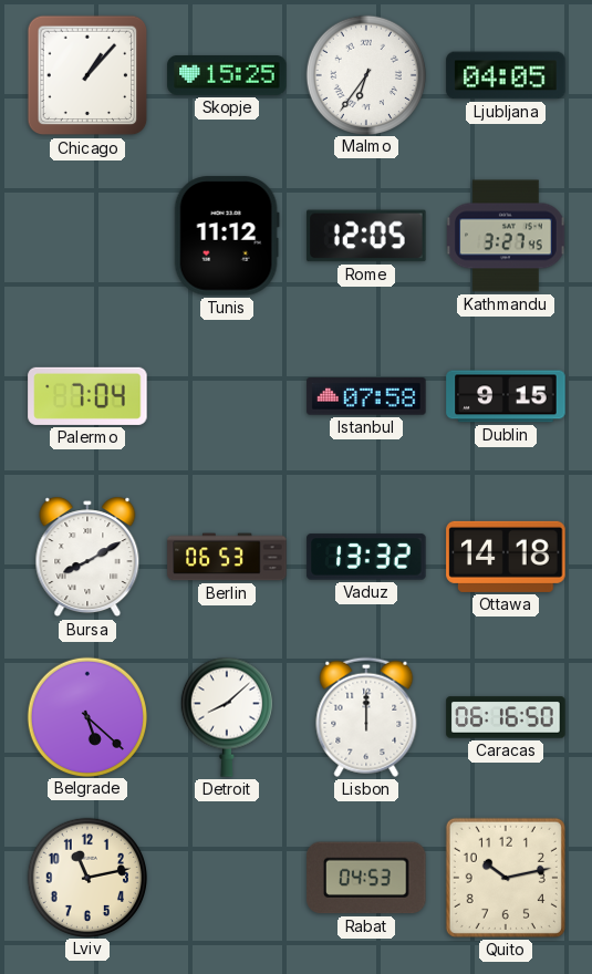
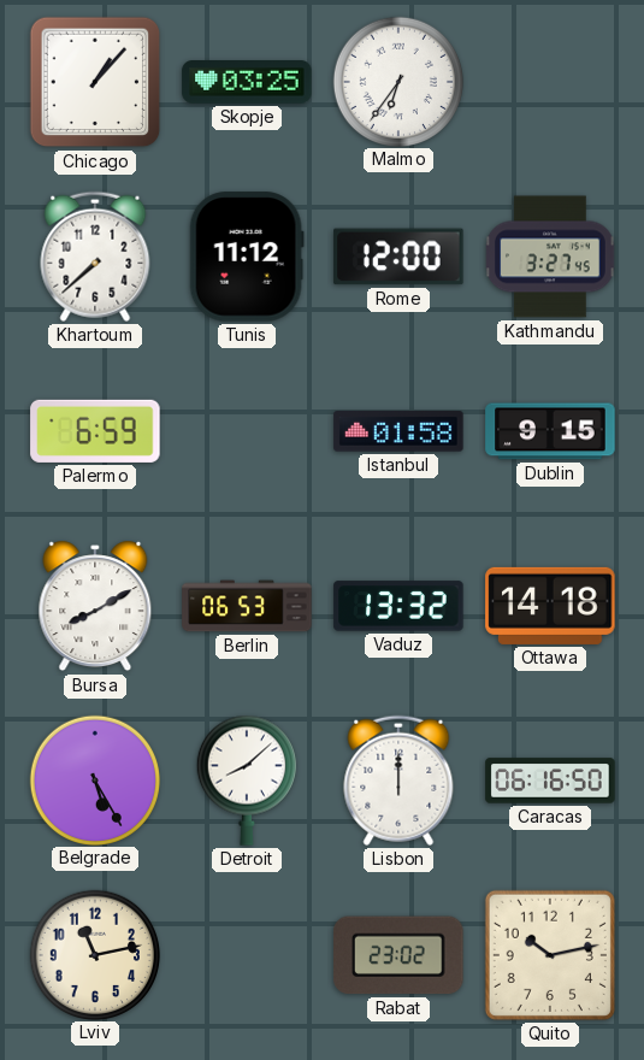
Skopje: 15:25 -> 03:25
Ljubljana: 04:05 -> none
Khartoum: none -> 7:38
Rome: 12:05 -> 12:00
Palermo: 7:04 -> 6:59
Istanbul: 07:58 -> 01:58
Belgrade: 5:22 -> 5:25
Rabat: 04:53 -> 23:02
